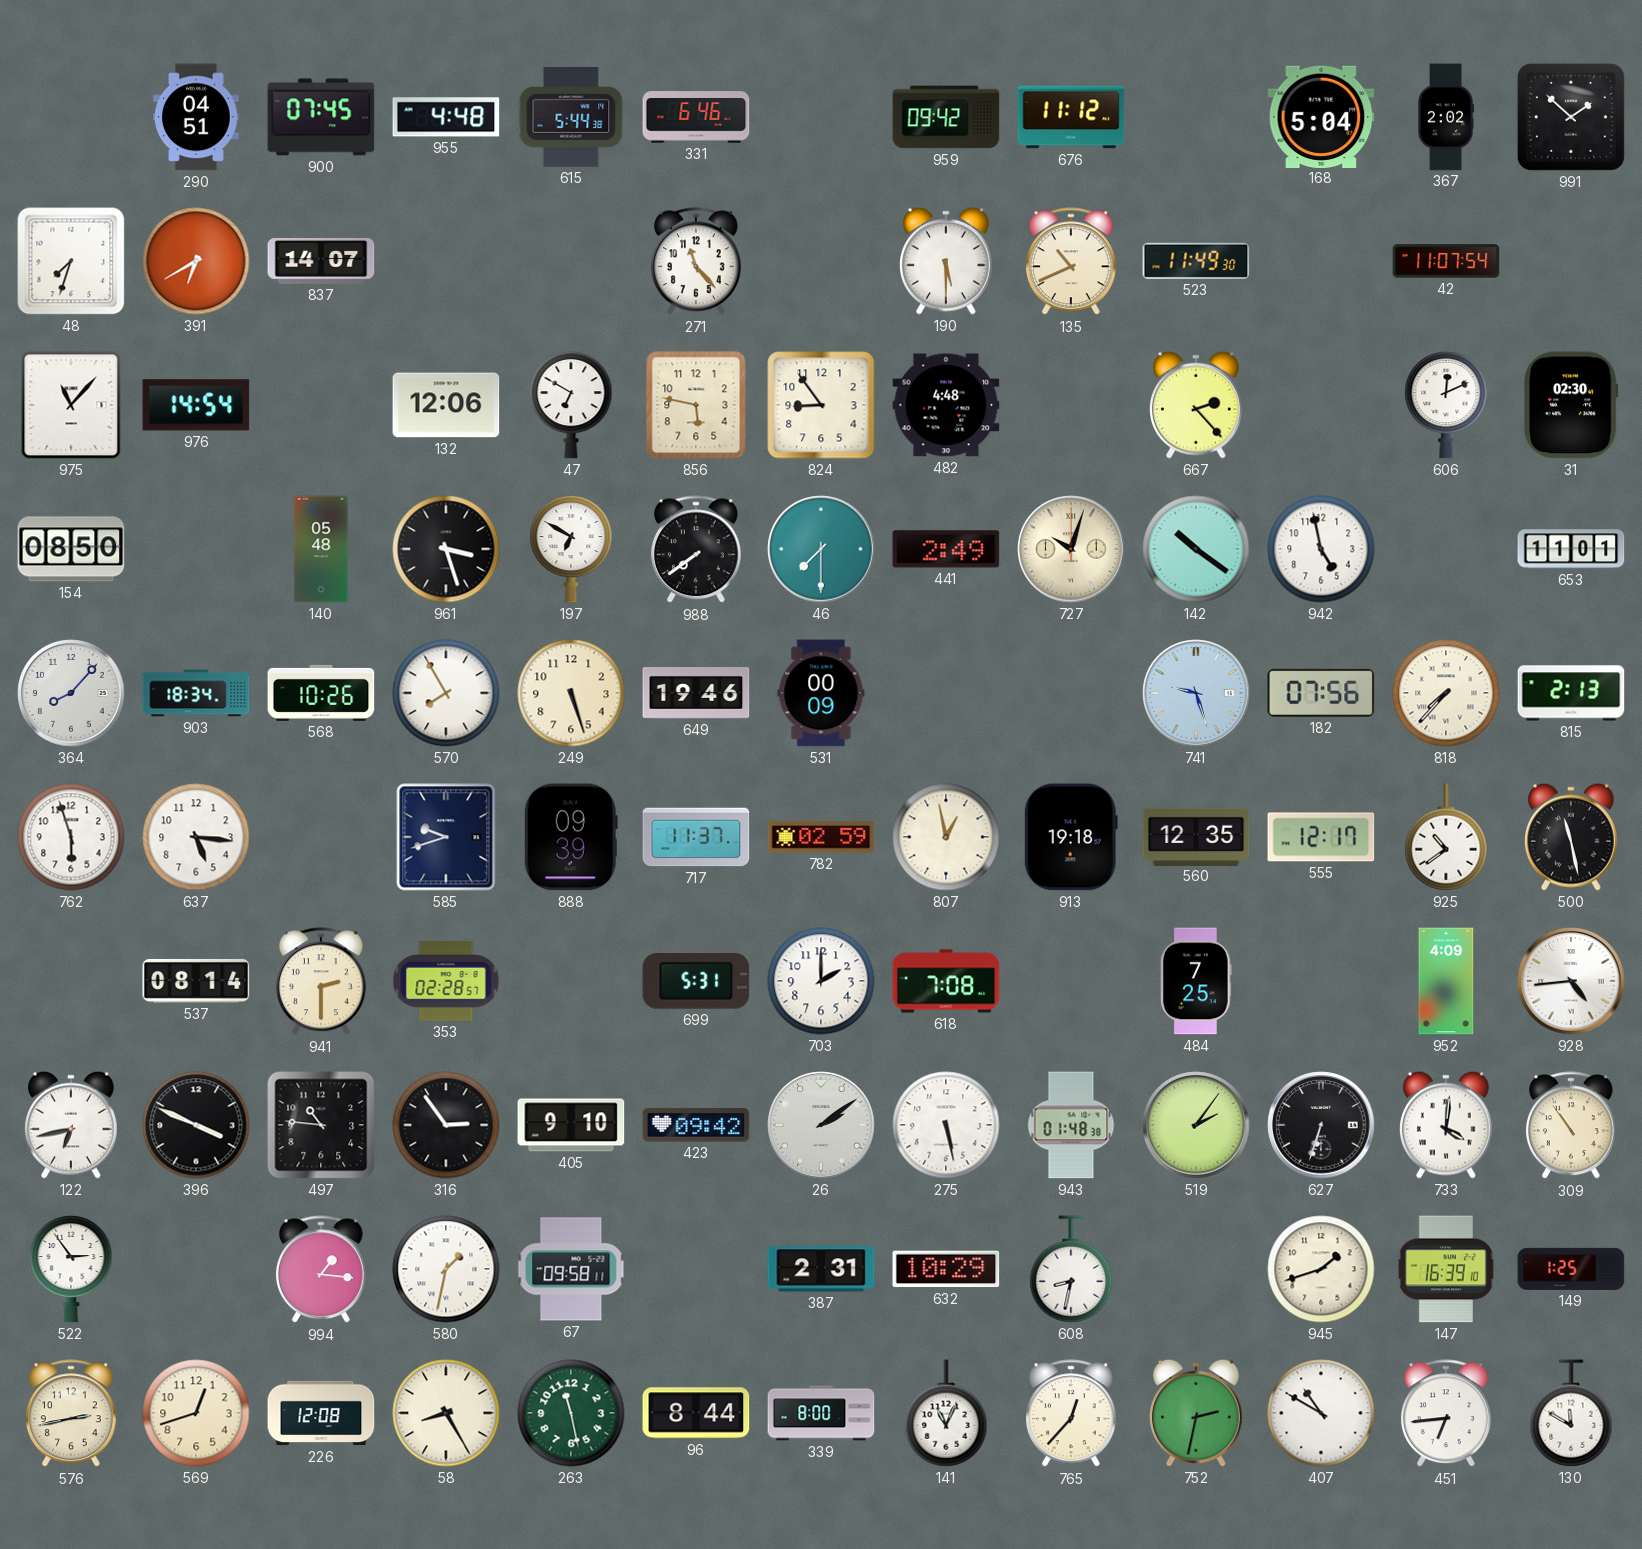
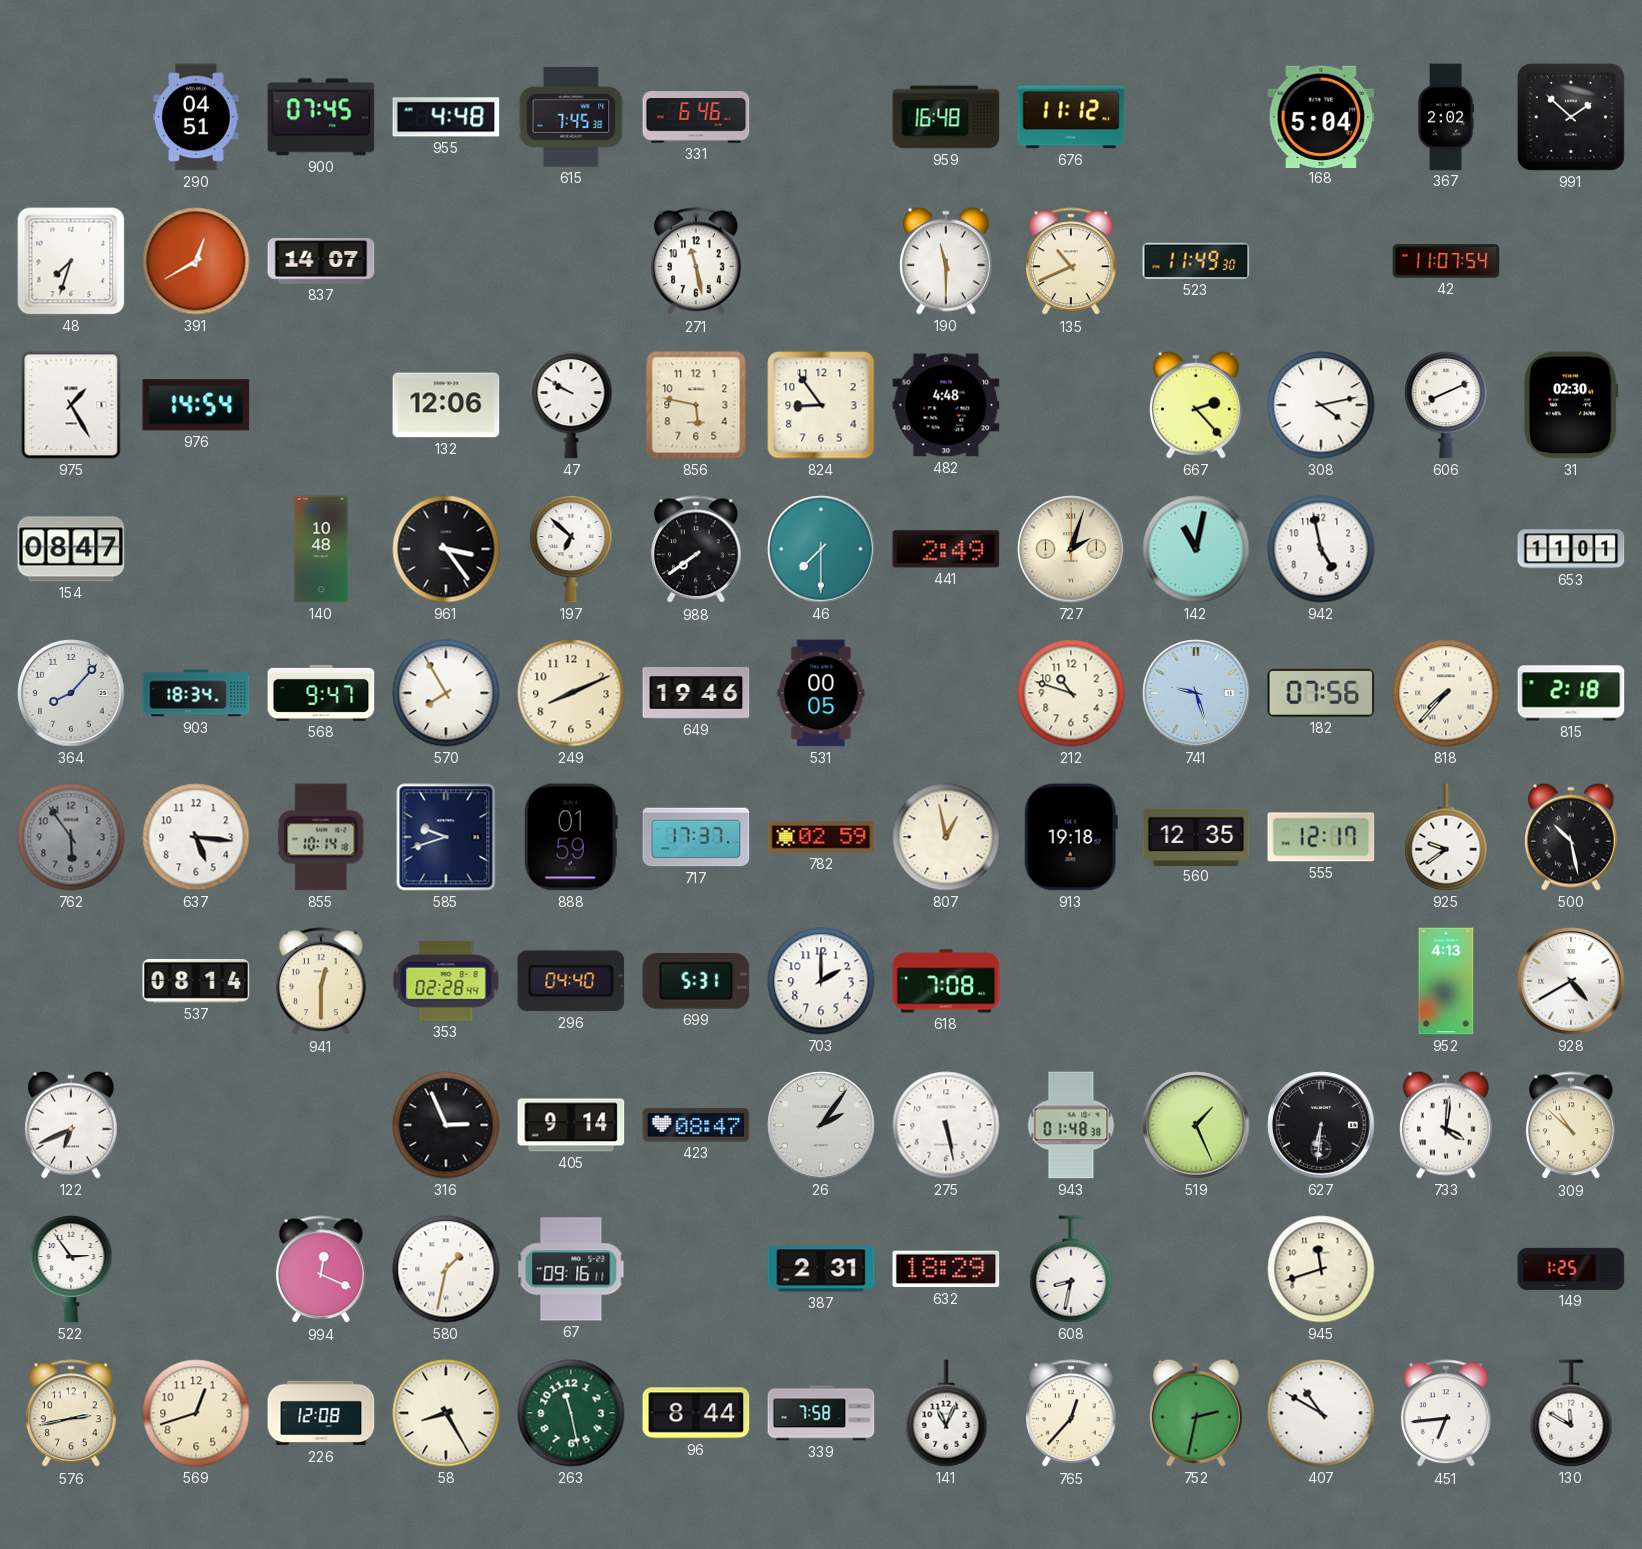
615: 5:44 -> 7:45
959: 09:42 -> 16:48
391: 6:40 -> 12:40
271: 11:23 -> 11:28
190: 5:30 -> 11:30
975: 11:07 -> 1:25
47: 6:50 -> 9:50
308: none -> 4:13
606: 12:11 -> 8:11
154: 08:50 -> 08:47
140: 05:48 -> 10:48
961: 3:27 -> 3:24
197: 6:50 -> 6:52
727: 10:03 -> 2:03
142: 10:21 -> 11:02
568: 10:26 -> 9:47
249: 5:27 -> 8:11
531: 00:09 -> 00:05
212: none -> 10:48
815: 2:13 -> 2:18
762: 5:57 -> 5:54
762 dial: white -> grey
855: none -> 10:14
888: 09:39 -> 01:59
717: 11:37 -> 17:37
925: 10:39 -> 9:39
500: 11:28 -> 10:28
941: 2:30 -> 12:30
353: 02:28:57 -> 02:28:44
296: none -> 04:40
484: 7:25 -> none
952: 4:09 -> 4:13
928: 4:44 -> 4:40
122: 6:43 -> 6:41
396: 3:49 -> none
497: 10:46 -> none
316: 2:54 -> 2:56
405: 9:10 -> 9:14
423: 09:42 -> 08:47
26: 2:09 -> 2:06
519: 2:06 -> 1:26
627: 6:33 -> 6:31
309: 10:54 -> 10:52
994: 1:16 -> 12:19
67: 09:58 -> 09:16
632: 10:29 -> 18:29
945: 1:42 -> 11:42
147: 16:39 -> none
339: 8:00 -> 7:58
